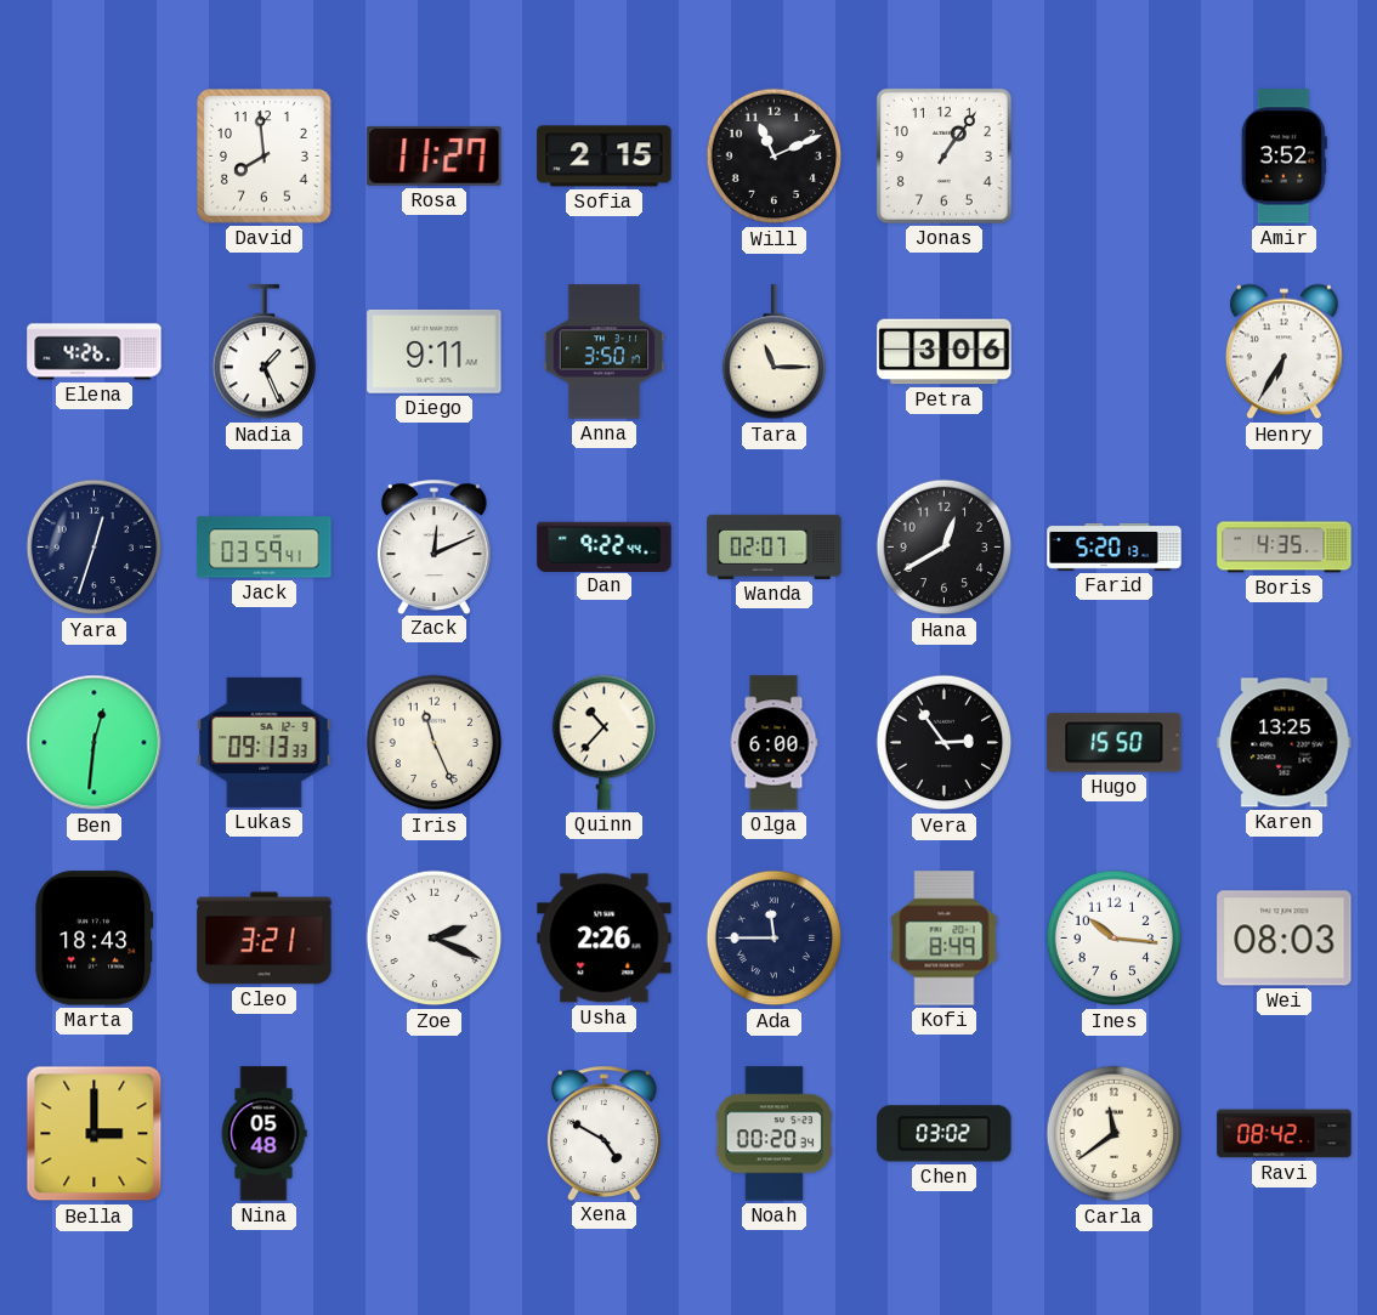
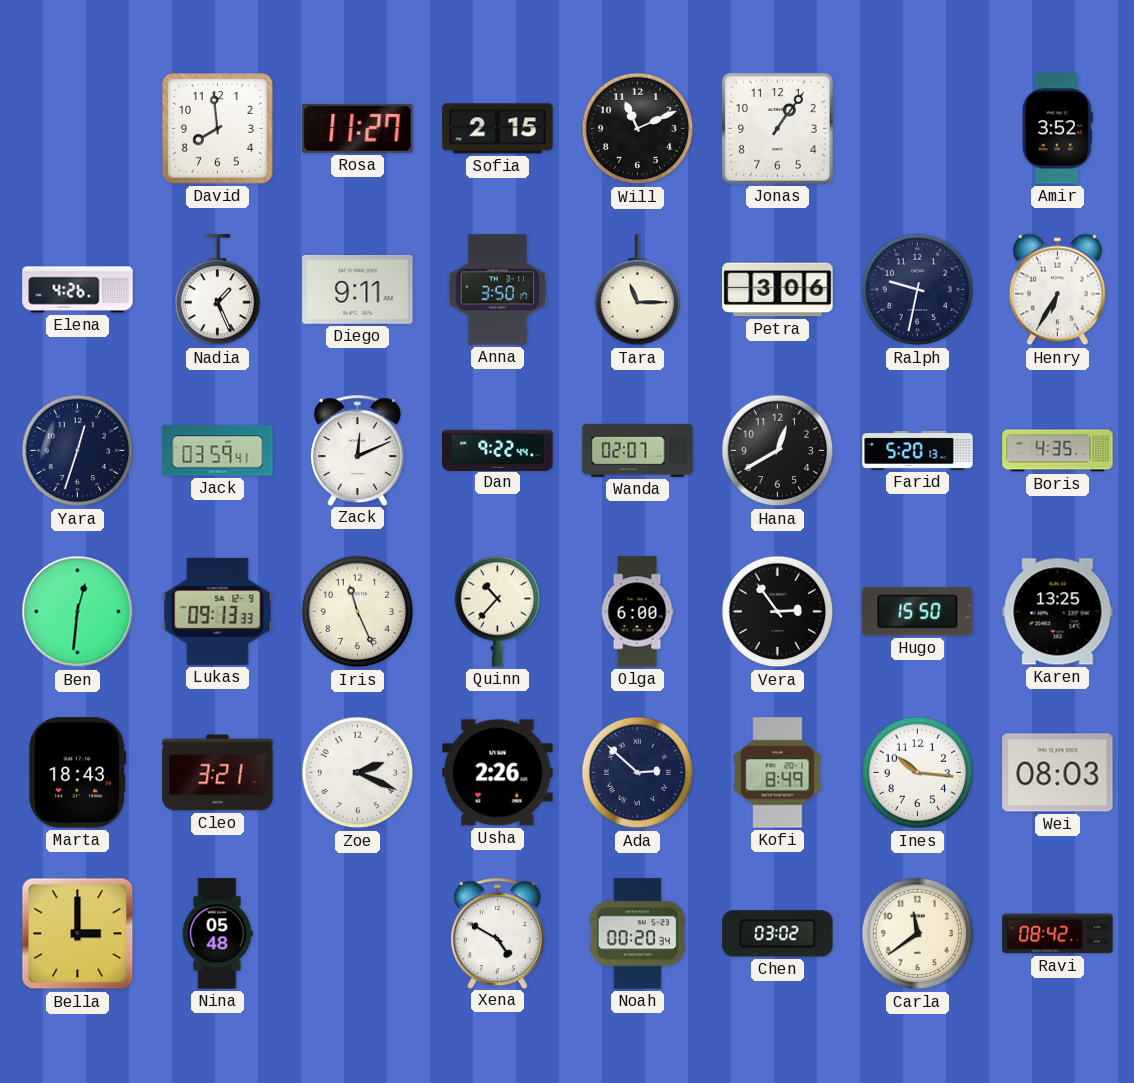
Ralph: none -> 9:32
Ada: 11:45 -> 2:52
